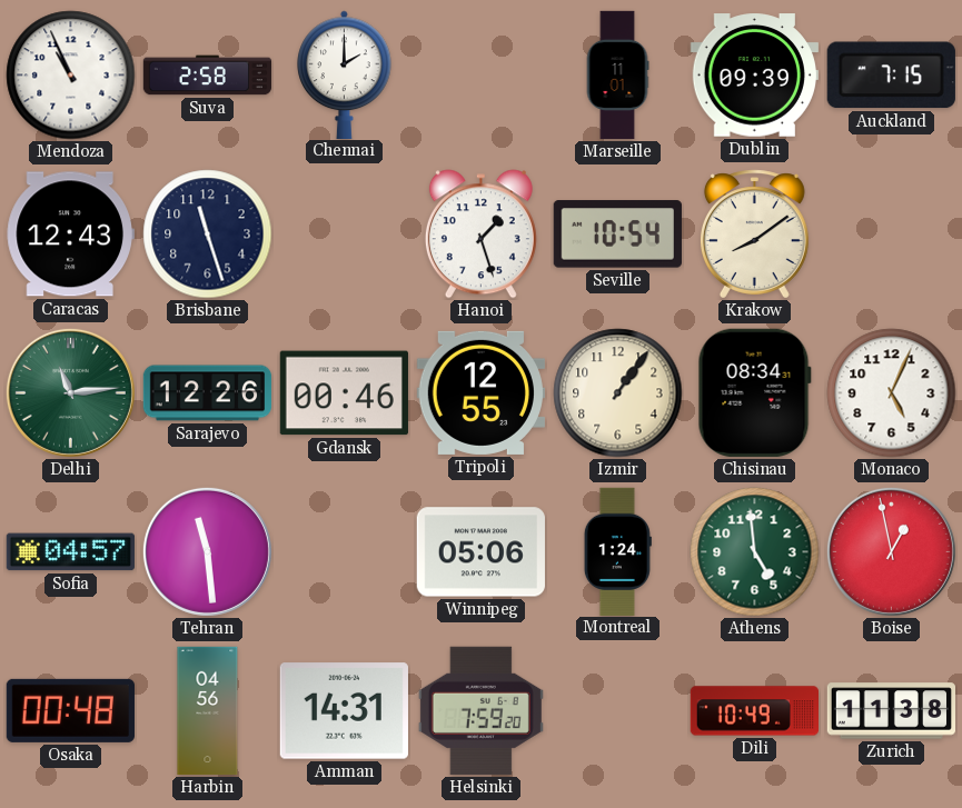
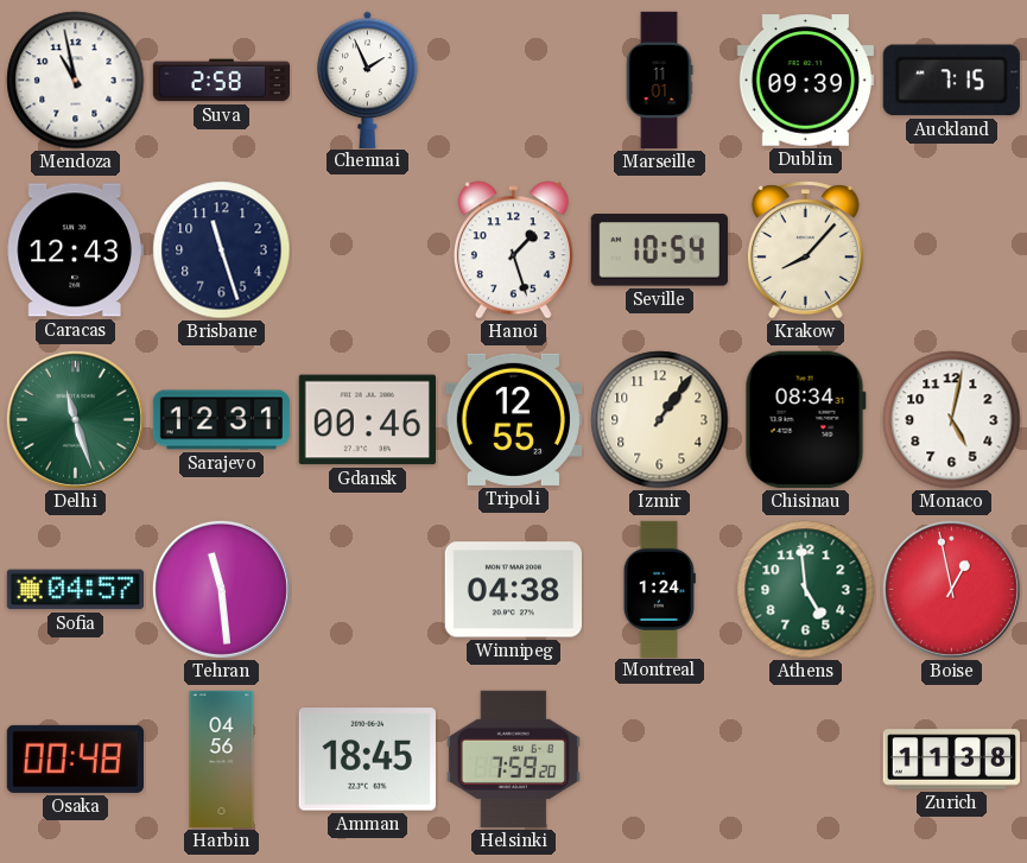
Mendoza: 10:56 -> 10:58
Chennai: 2:00 -> 1:56
Krakow: 8:09 -> 8:07
Delhi: 11:14 -> 11:27
Sarajevo: 12:26 -> 12:31
Monaco: 5:04 -> 5:02
Winnipeg: 05:06 -> 04:38
Amman: 14:31 -> 18:45
Dili: 10:49 -> none
